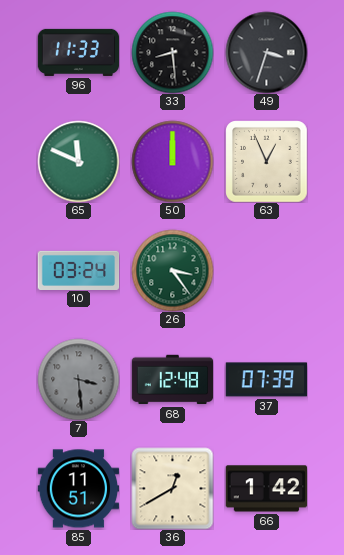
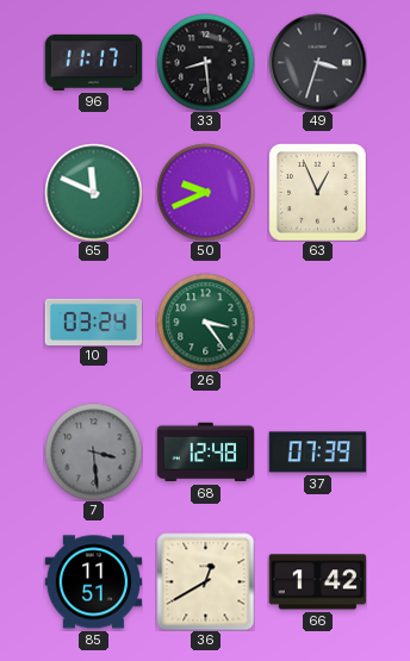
96: 11:33 -> 11:17
50: 12:00 -> 9:41
